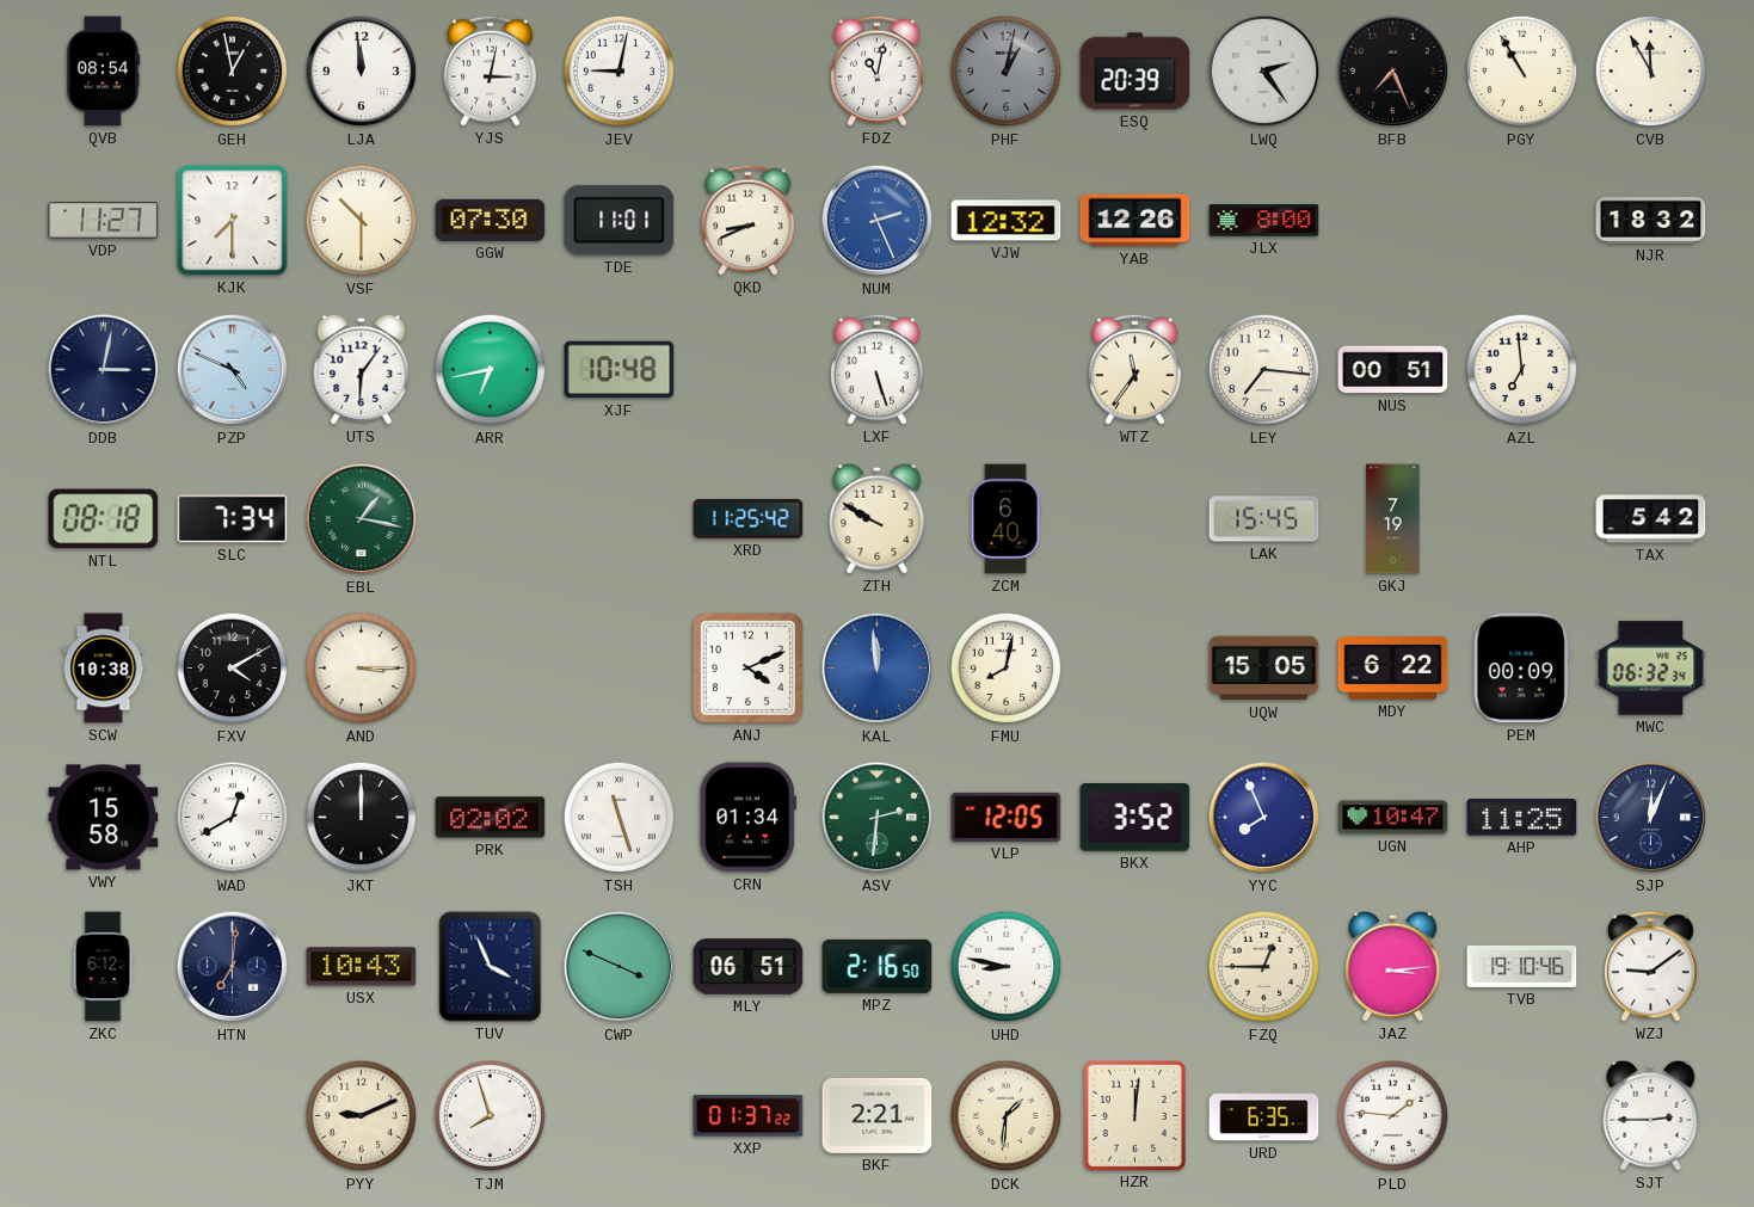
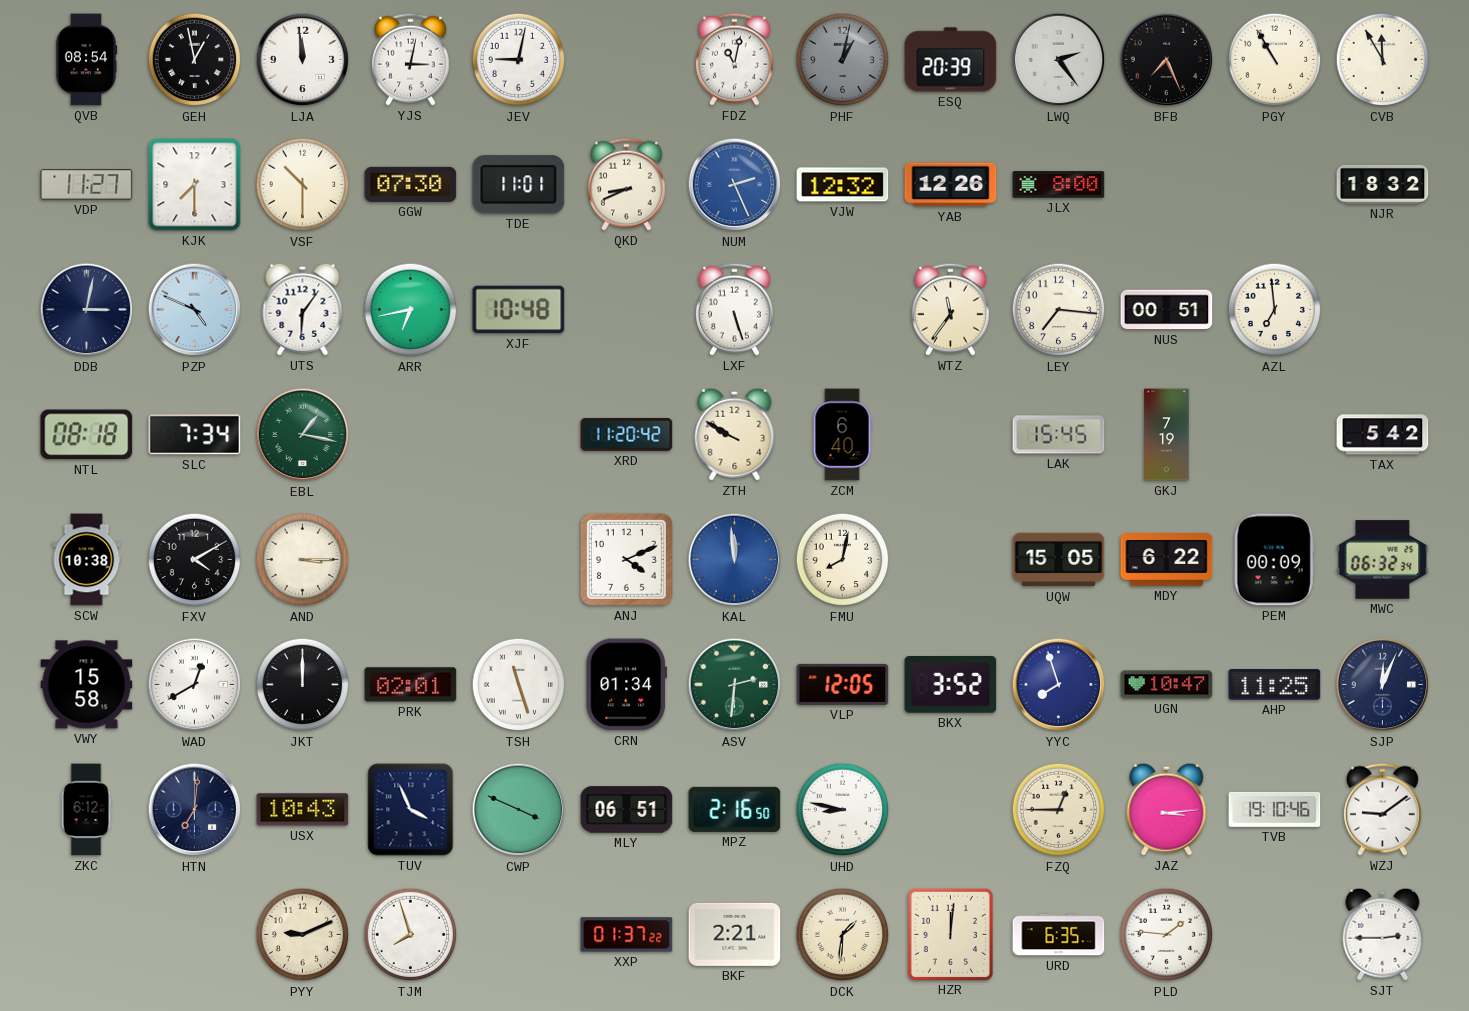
XRD: 11:25 -> 11:20
PRK: 02:02 -> 02:01
YYC: 7:56 -> 7:57
